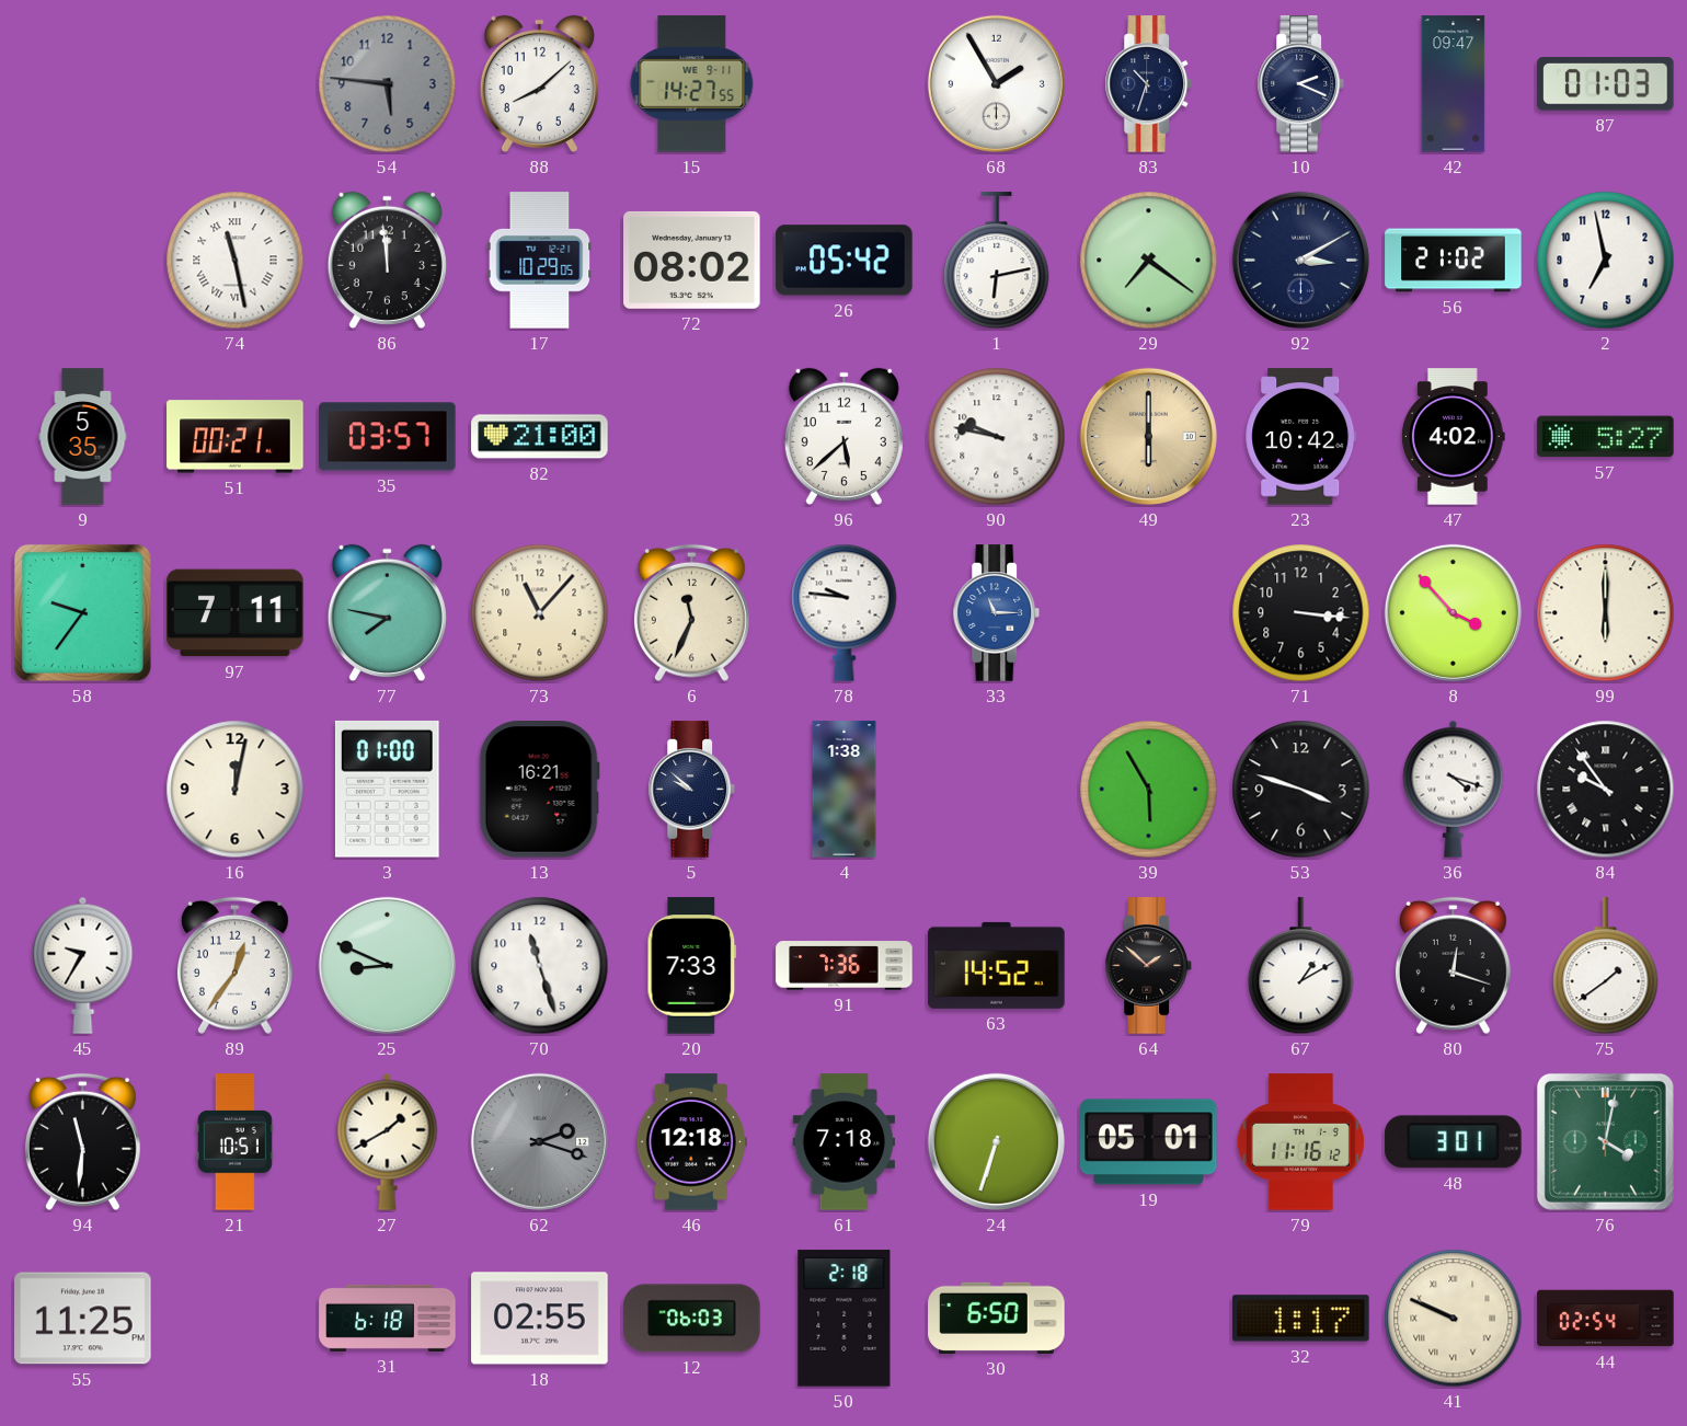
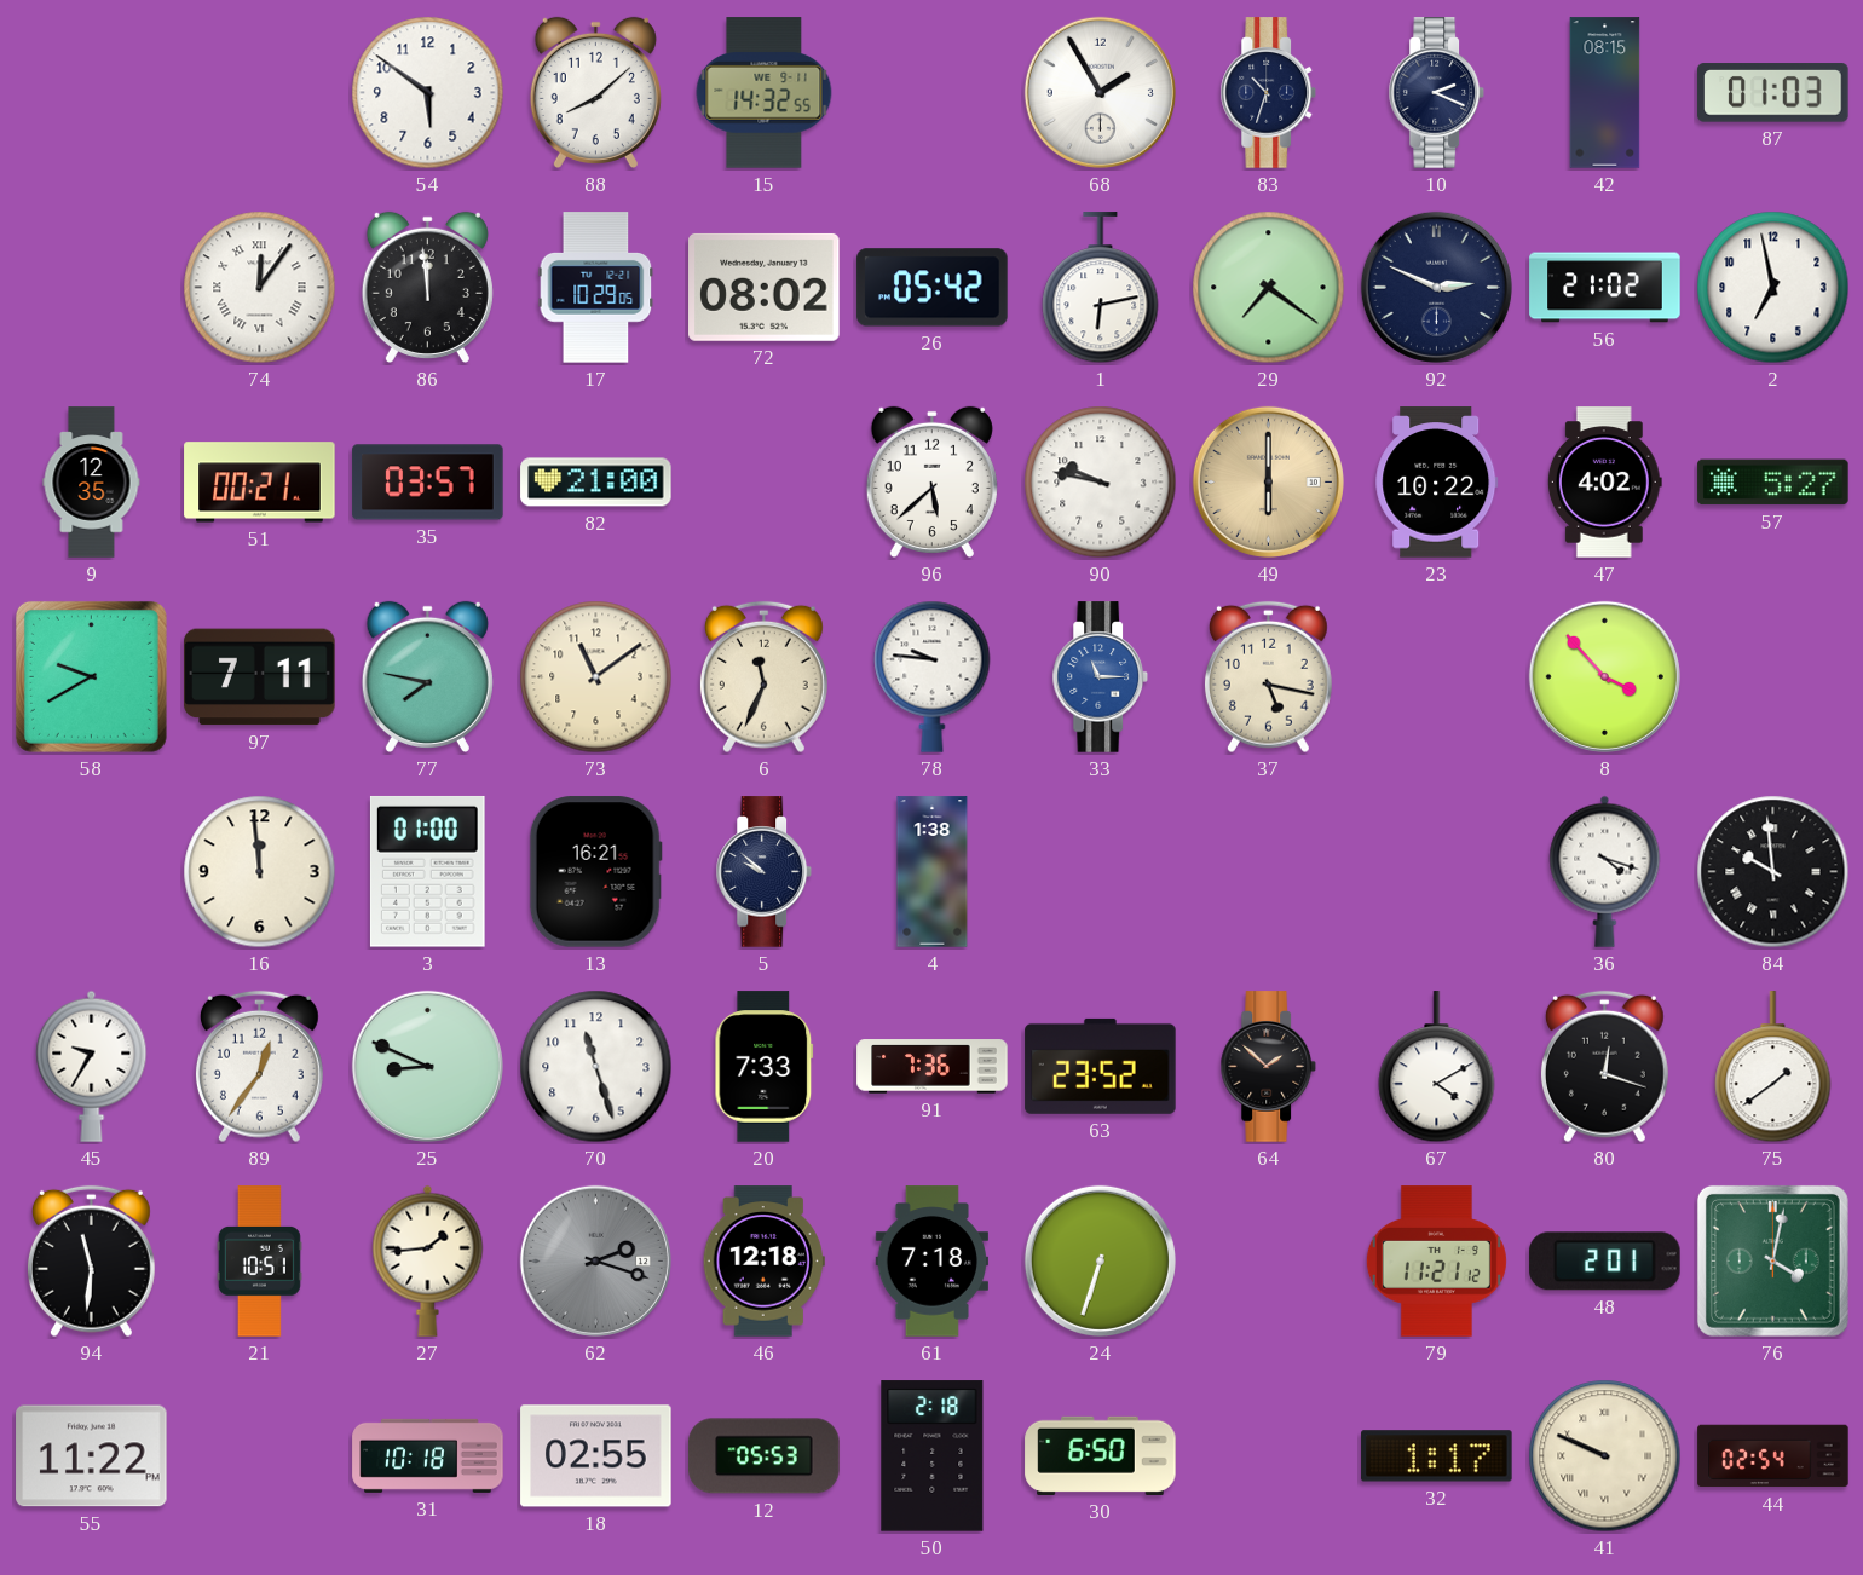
54: 5:46 -> 5:51
54 dial: grey -> white
15: 14:27 -> 14:32
42: 09:47 -> 08:15
74: 11:28 -> 12:06
92: 3:10 -> 2:49
9: 5:35 -> 12:35
23: 10:42 -> 10:22
58: 9:36 -> 9:40
73: 11:07 -> 11:09
37: none -> 5:17
71: 3:16 -> none
99: 6:00 -> none
16: 12:02 -> 11:59
39: 5:55 -> none
53: 3:48 -> none
84: 9:54 -> 9:59
63: 14:52 -> 23:52
67: 1:10 -> 4:10
27: 1:40 -> 1:44
19: 05:01 -> none
79: 11:16 -> 11:21
48: 3:01 -> 2:01
55: 11:25 -> 11:22
31: 6:18 -> 10:18
12: 06:03 -> 05:53
